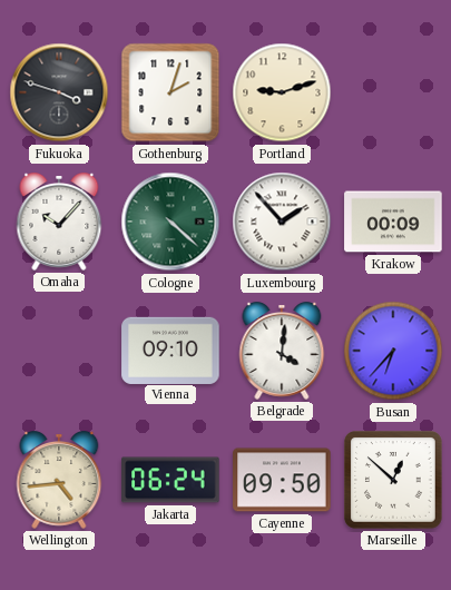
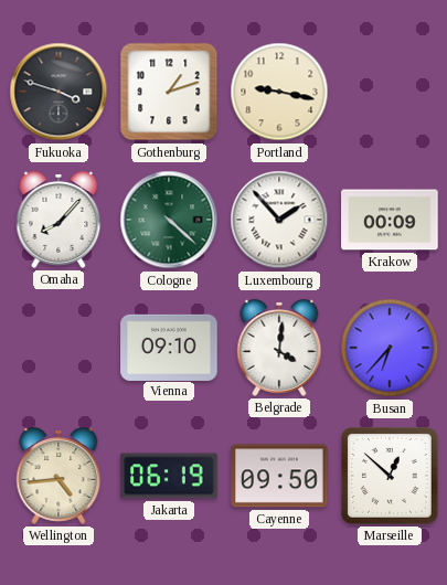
Gothenburg: 2:03 -> 1:12
Portland: 9:12 -> 9:17
Omaha: 10:07 -> 8:07
Jakarta: 06:24 -> 06:19
